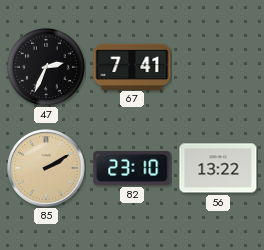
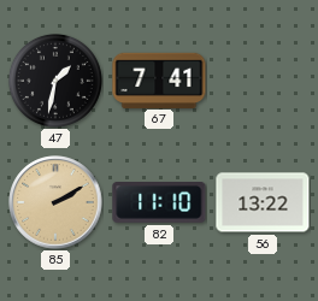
47: 2:34 -> 1:32
82: 23:10 -> 11:10
